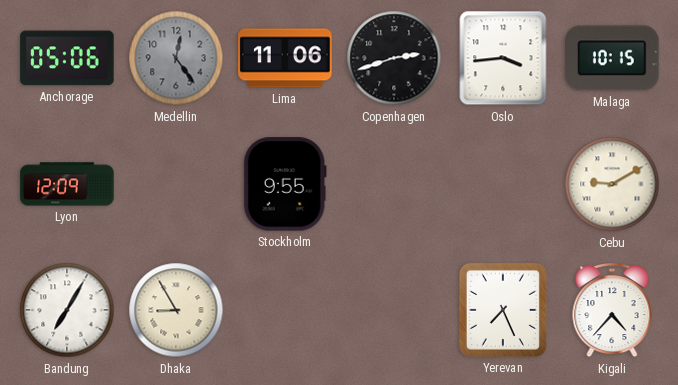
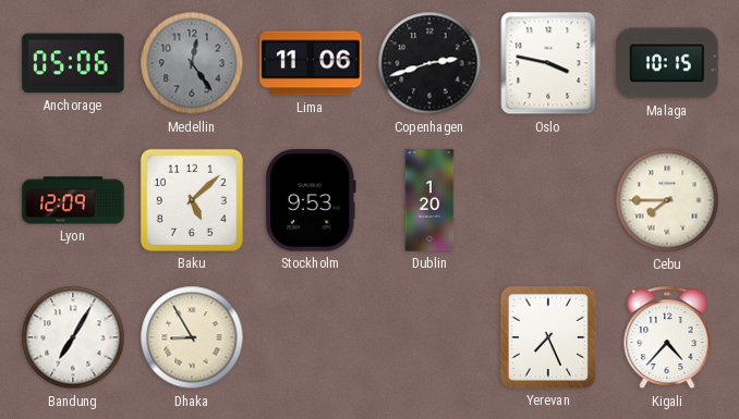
Oslo: 3:44 -> 3:47
Baku: none -> 5:08
Stockholm: 9:55 -> 9:53
Dublin: none -> 1:20
Cebu: 9:10 -> 7:45
